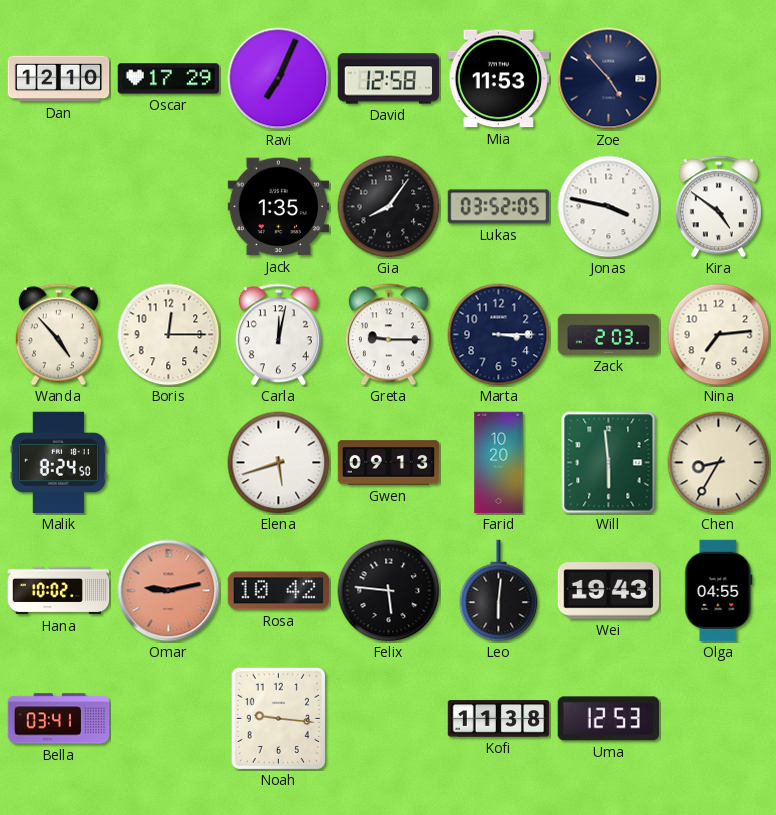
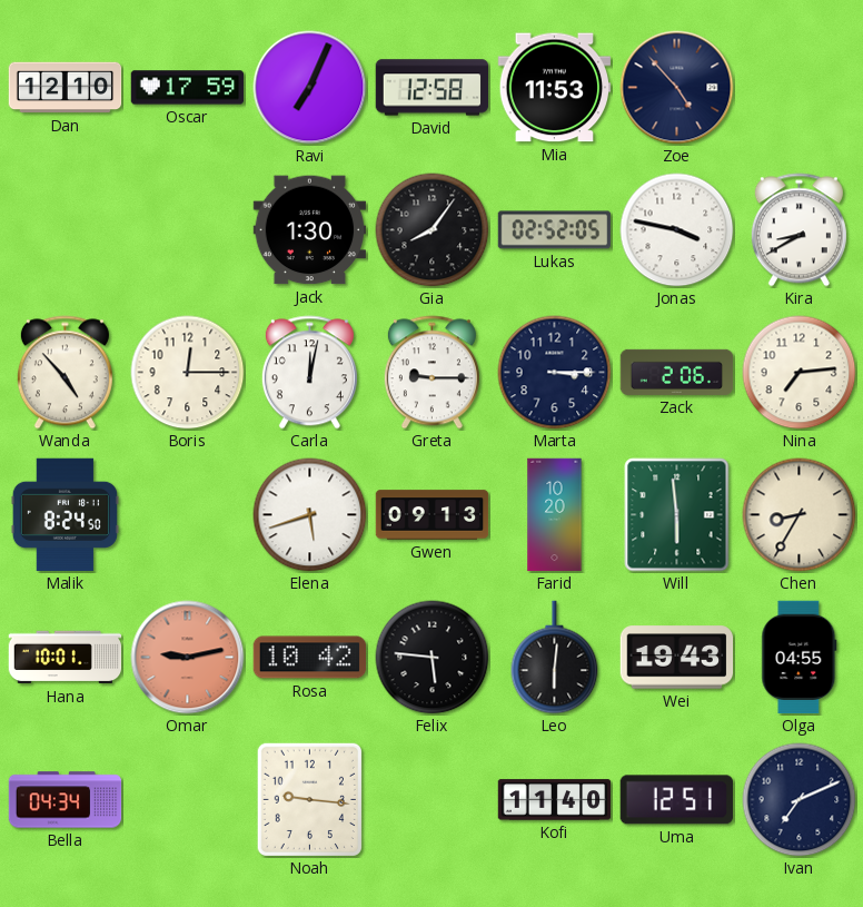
Oscar: 17:29 -> 17:59
Jack: 1:35 -> 1:30
Lukas: 03:52 -> 02:52
Kira: 4:51 -> 8:40
Zack: 2:03 -> 2:06
Hana: 10:02 -> 10:01
Bella: 03:41 -> 04:34
Kofi: 11:38 -> 11:40
Uma: 12:53 -> 12:51
Ivan: none -> 7:11
